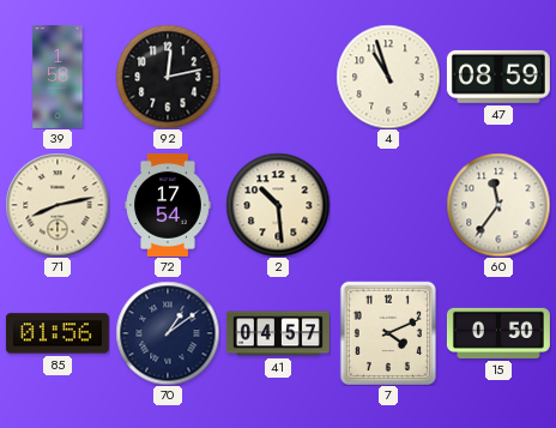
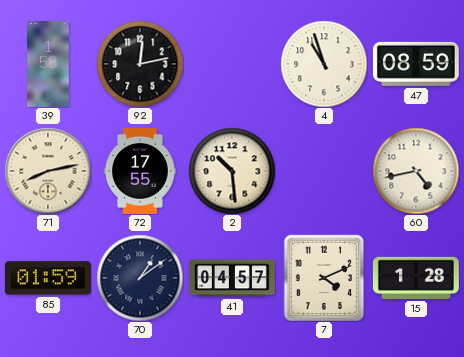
72: 17:54 -> 17:55
60: 11:36 -> 4:43
85: 01:56 -> 01:59
15: 0:50 -> 1:28
